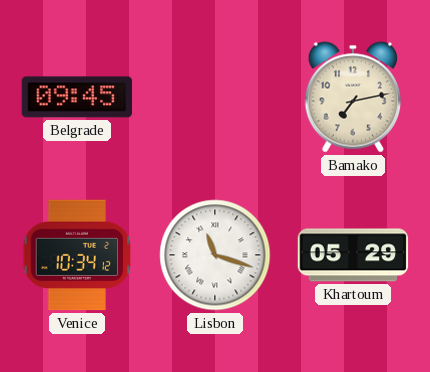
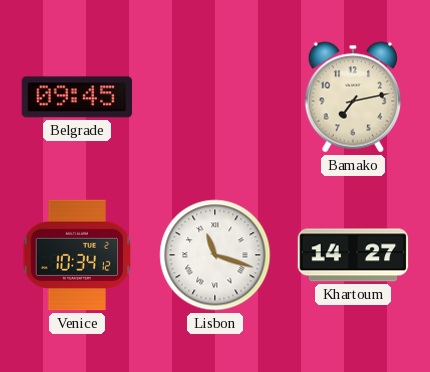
Khartoum: 05:29 -> 14:27
